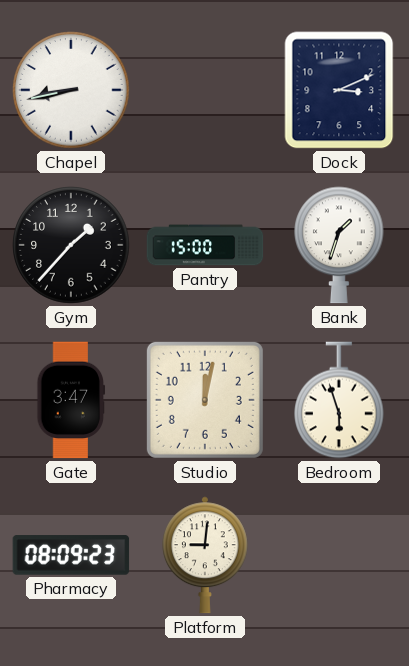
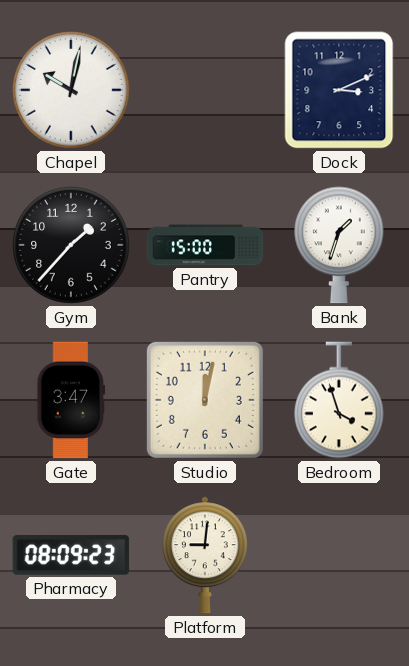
Chapel: 8:43 -> 10:02
Bedroom: 5:57 -> 3:57
